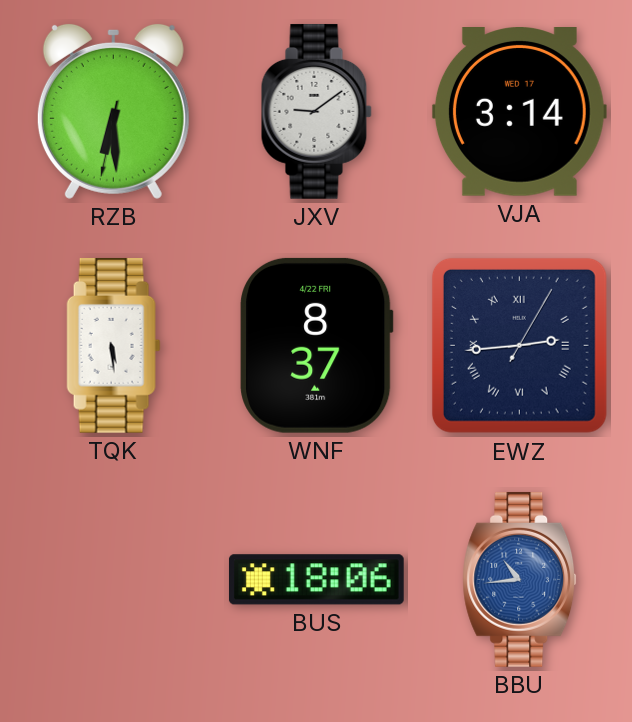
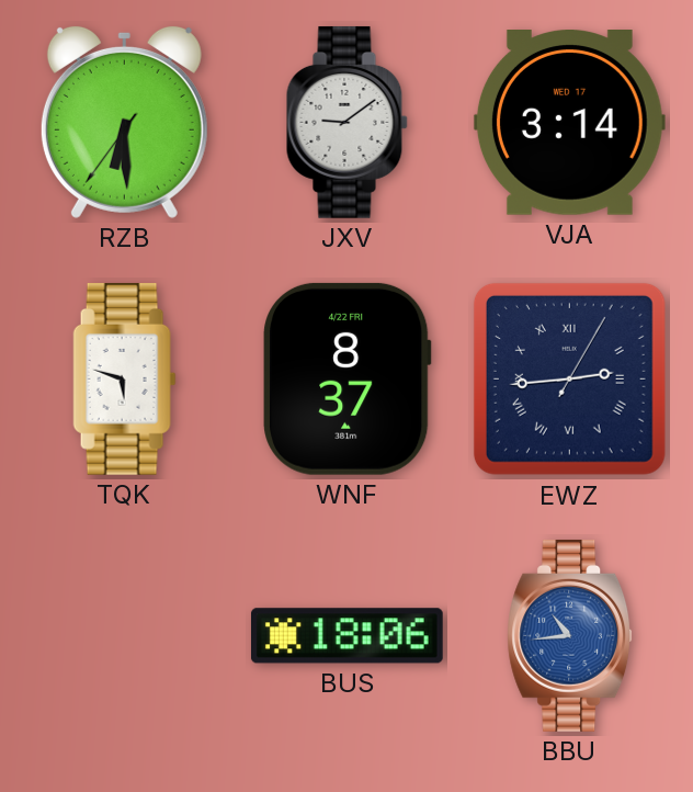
RZB: 6:29:32 -> 6:29:36
TQK: 5:29 -> 5:48
